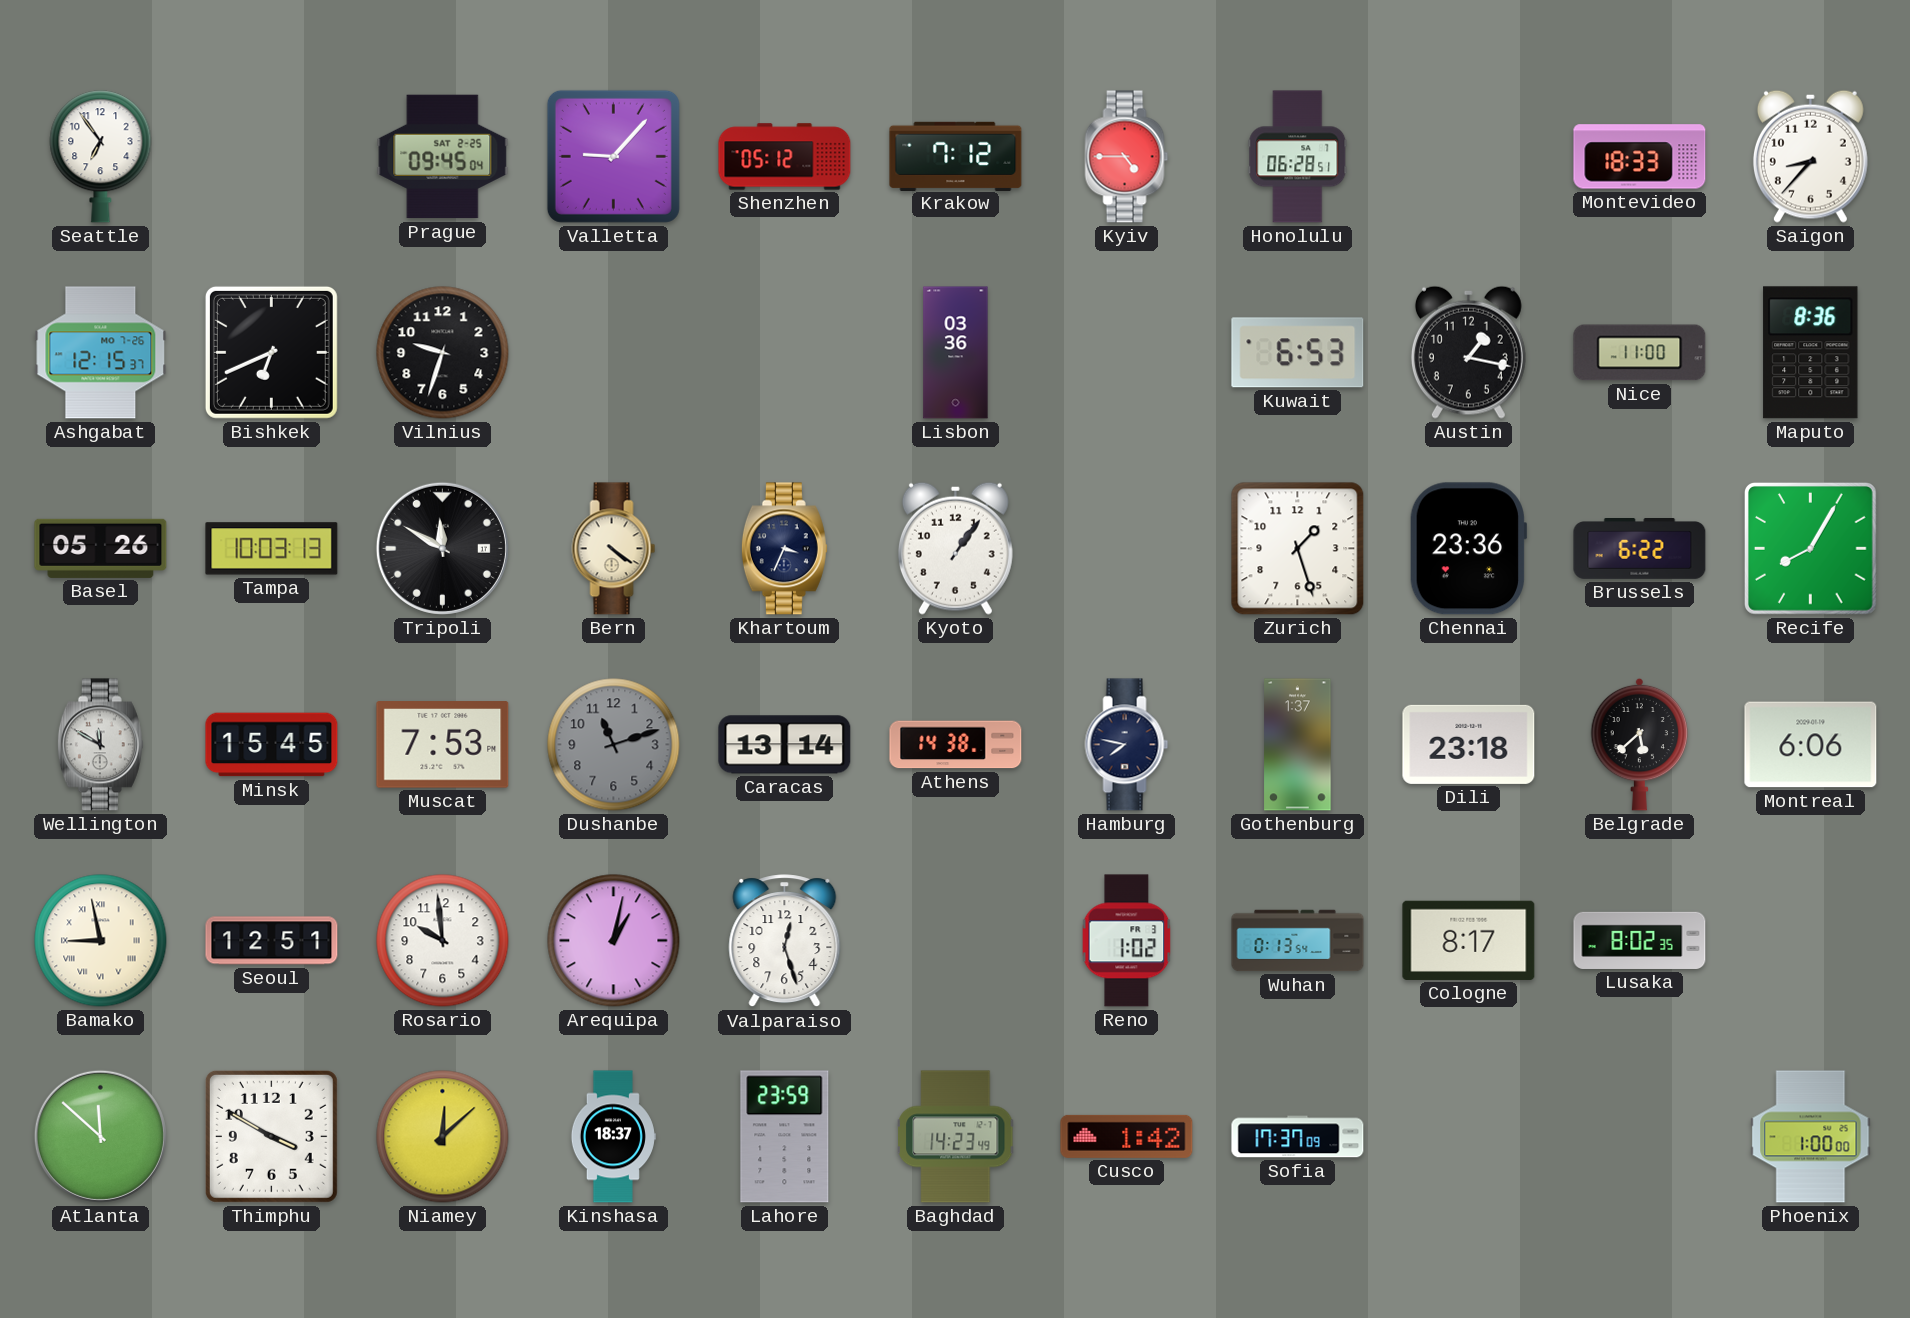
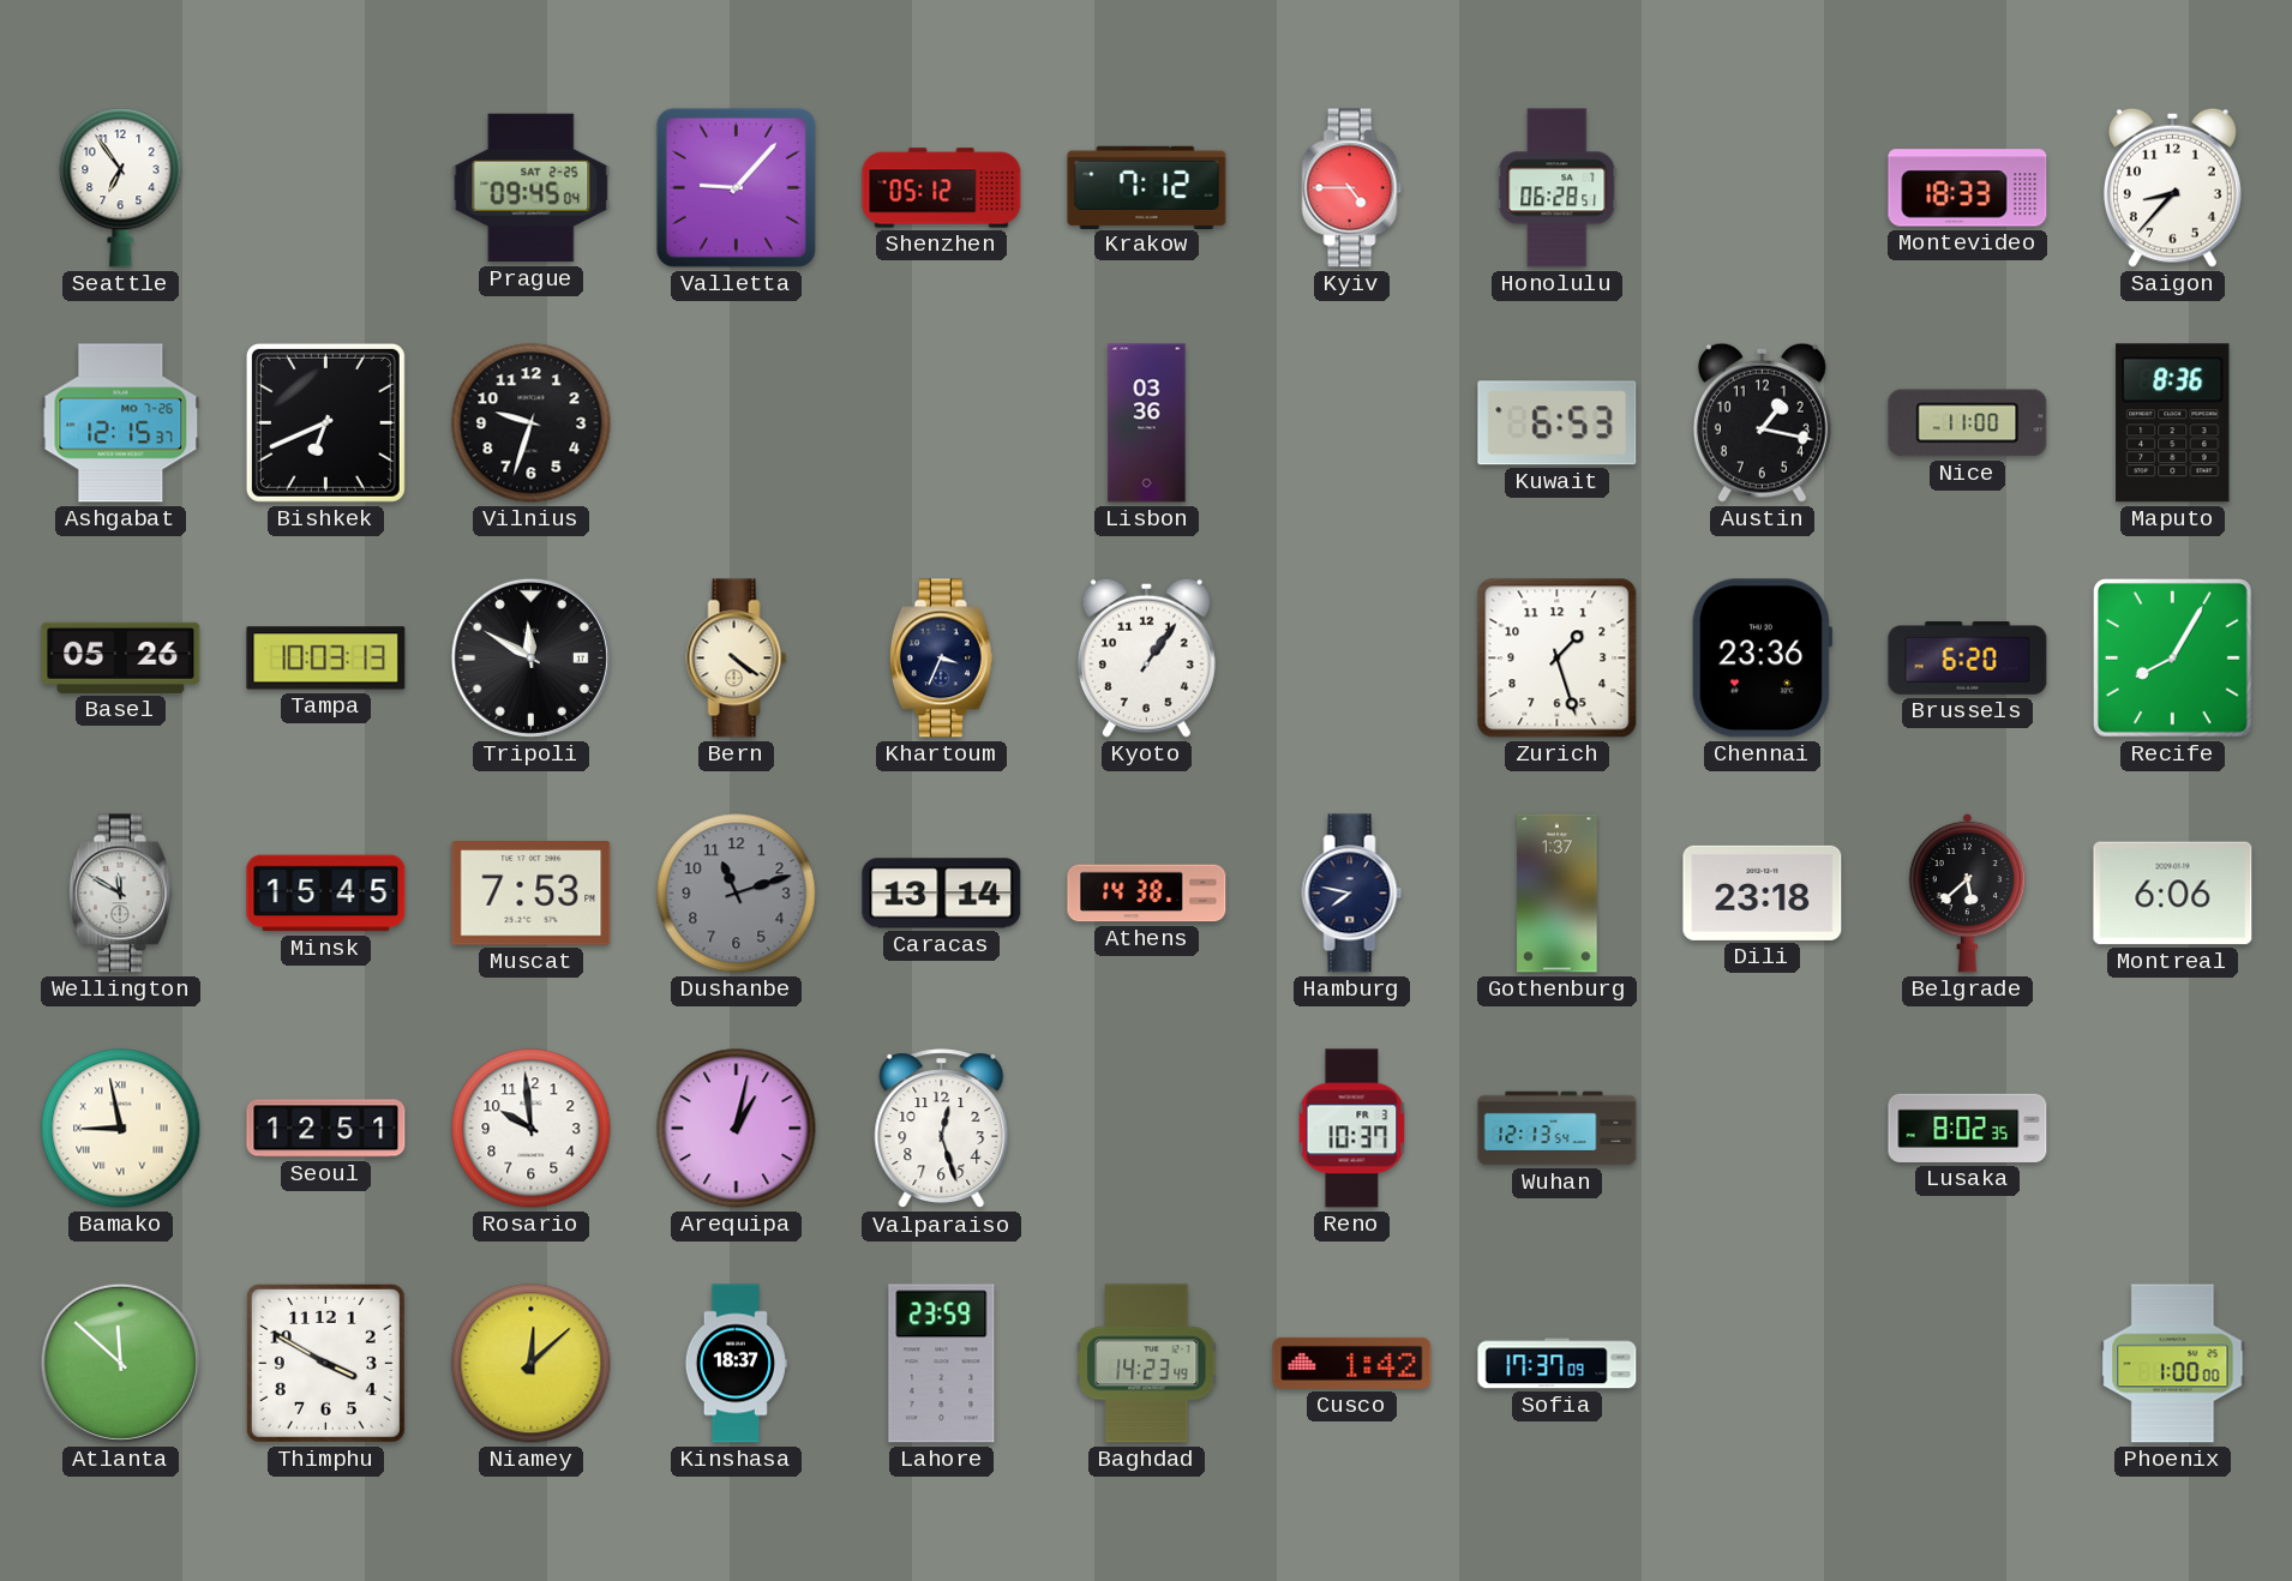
Brussels: 6:22 -> 6:20
Reno: 1:02 -> 10:37
Wuhan: 0:13 -> 12:13
Cologne: 8:17 -> none
